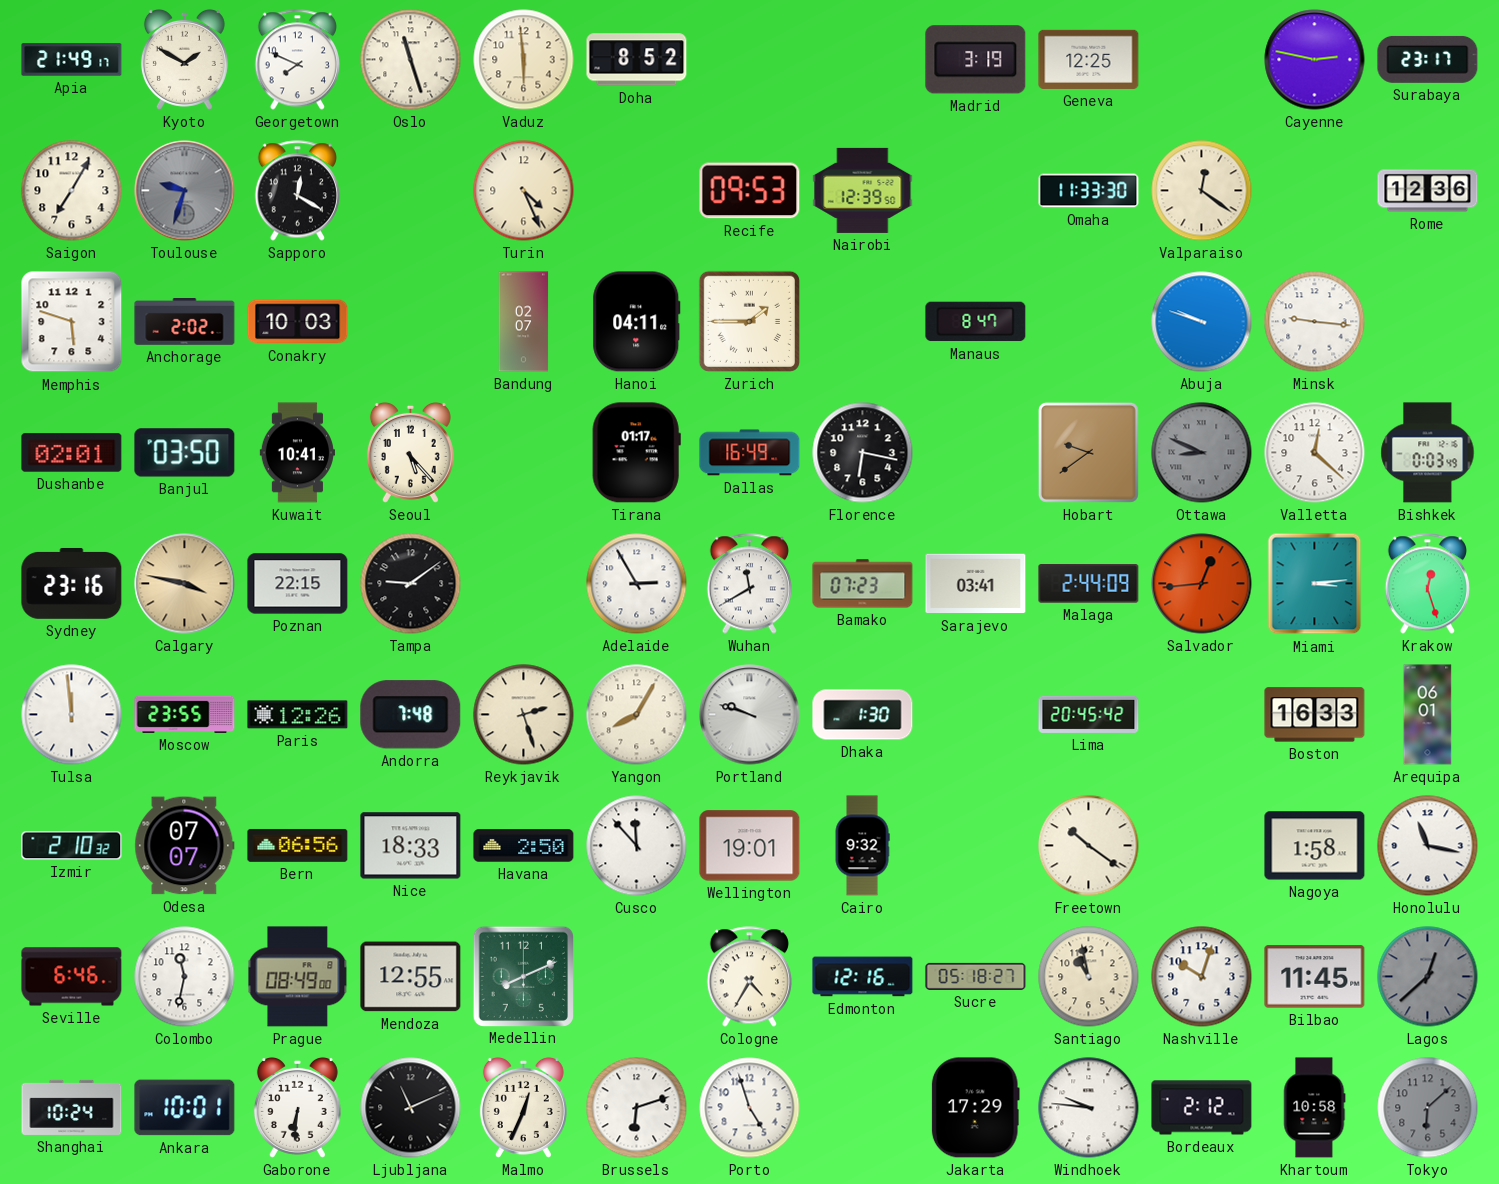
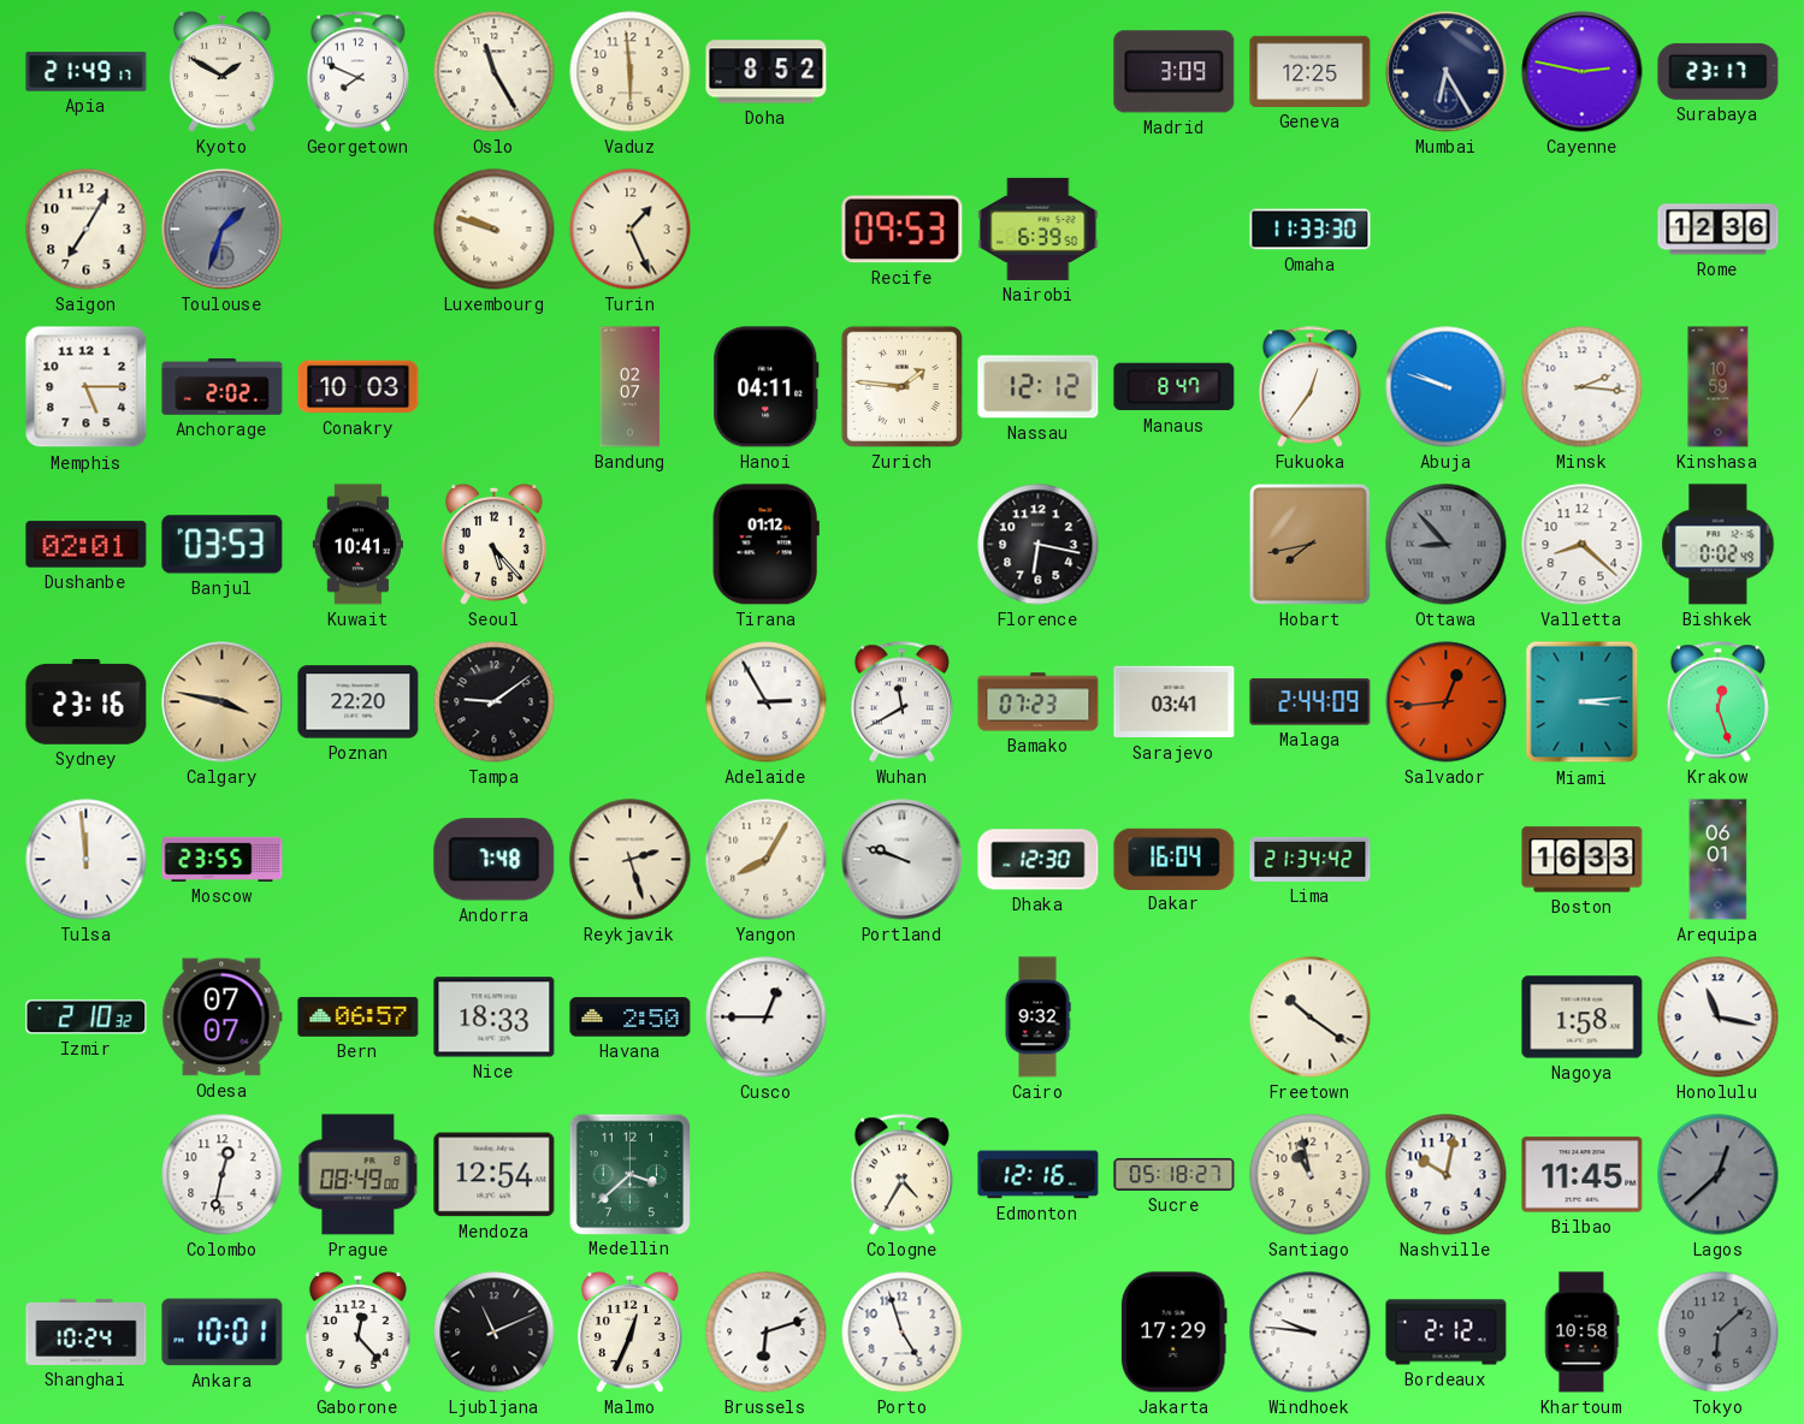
Oslo: 11:27 -> 11:25
Madrid: 3:19 -> 3:09
Mumbai: none -> 6:25
Toulouse: 9:33 -> 1:33
Sapporo: 12:20 -> none
Luxembourg: none -> 9:48
Turin: 4:26 -> 1:26
Nairobi: 12:39 -> 6:39
Valparaiso: 12:21 -> none
Memphis: 5:48 -> 5:15
Zurich: 1:45 -> 1:46
Nassau: none -> 12:12
Fukuoka: none -> 12:36
Minsk: 9:16 -> 2:16
Kinshasa: none -> 10:59
Banjul: 03:50 -> 03:53
Tirana: 01:17 -> 01:12
Dallas: 16:49 -> none
Hobart: 9:39 -> 7:43
Ottawa: 8:49 -> 8:53
Valletta: 12:22 -> 8:22
Bishkek: 0:03 -> 0:02
Poznan: 22:15 -> 22:20
Paris: 12:26 -> none
Dhaka: 1:30 -> 12:30
Dakar: none -> 16:04
Lima: 20:45 -> 21:34
Bern: 06:56 -> 06:57
Cusco: 11:53 -> 12:45
Wellington: 19:01 -> none
Seville: 6:46 -> none
Colombo: 11:32 -> 12:32
Mendoza: 12:55 -> 12:54
Medellin: 8:11 -> 3:38
Nashville: 10:03 -> 10:02
Gaborone: 6:31 -> 12:23
